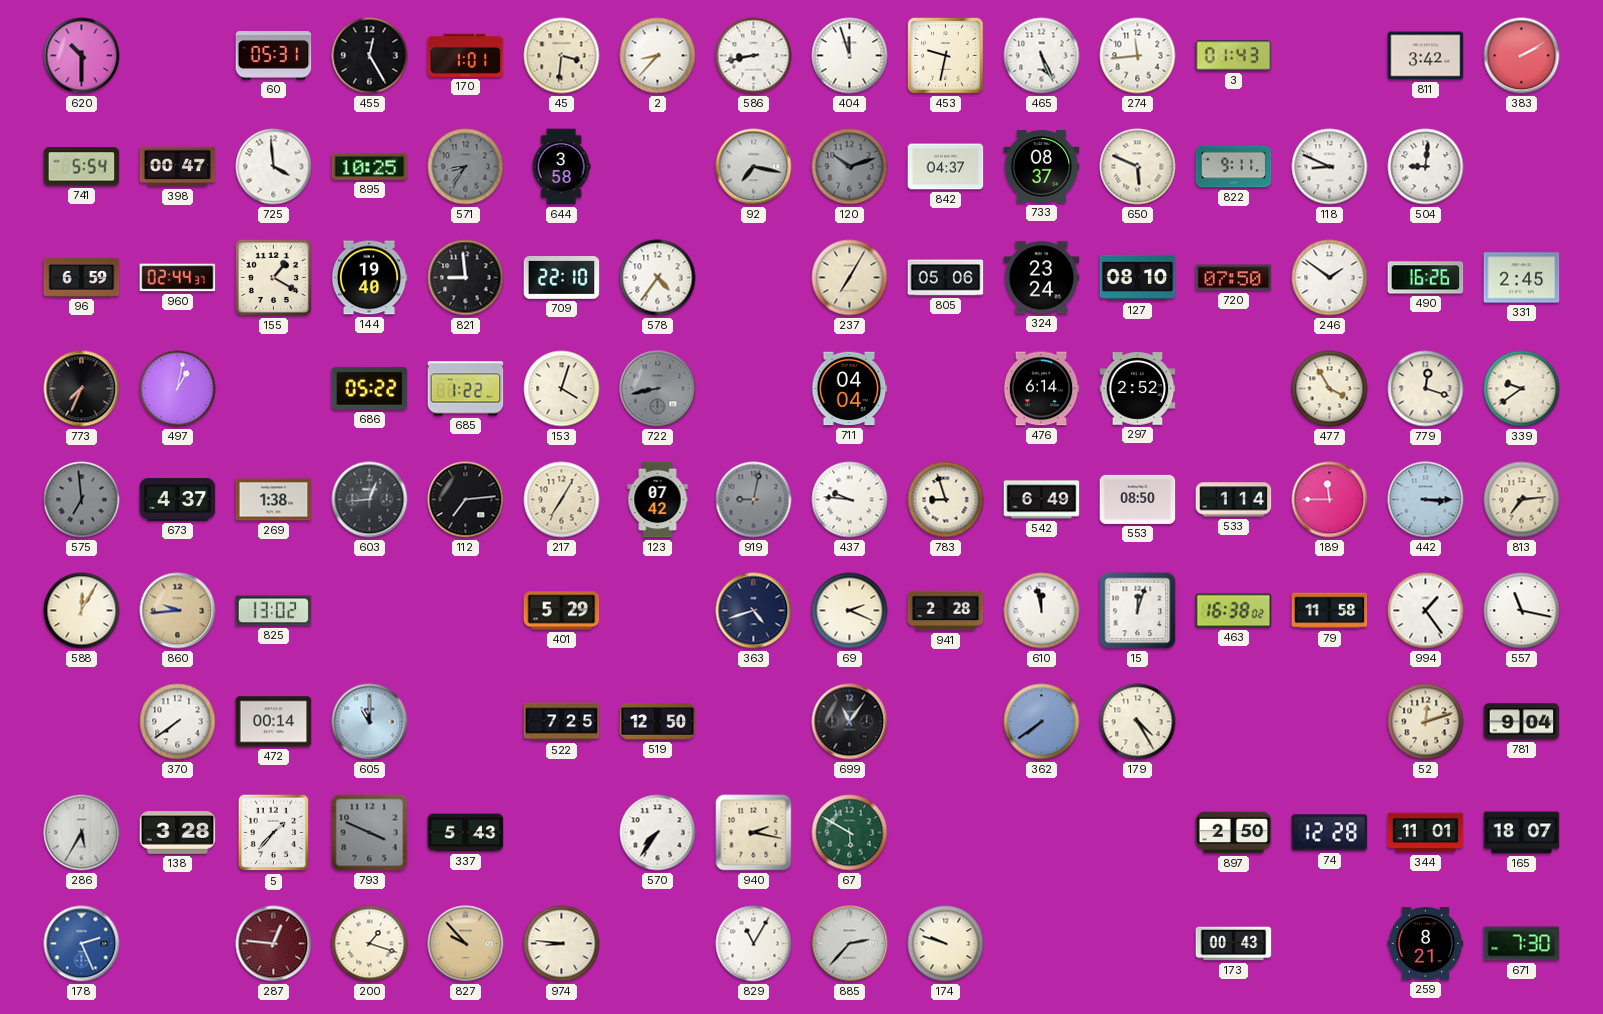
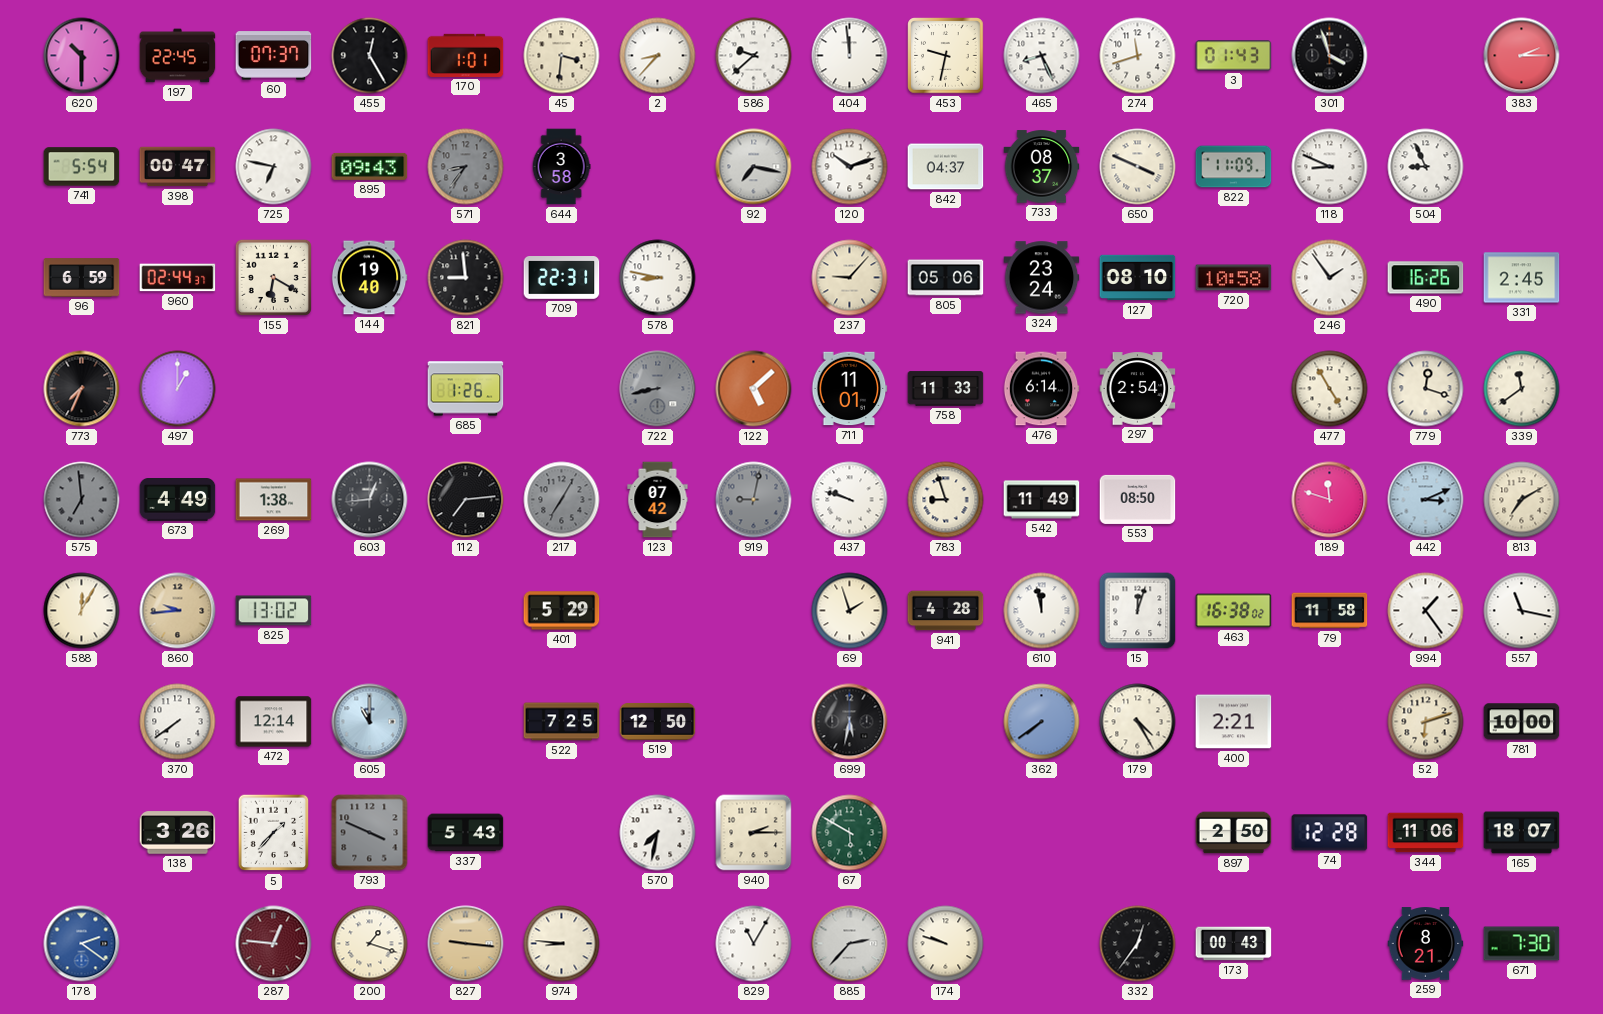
197: none -> 22:45
60: 05:31 -> 07:37
586: 8:43 -> 9:38
404: 11:57 -> 11:59
465: 5:26 -> 8:26
274: 11:44 -> 11:42
301: none -> 3:57
811: 3:42 -> none
383: 2:10 -> 2:15
725: 3:59 -> 6:47
895: 10:25 -> 09:43
120 dial: grey -> white
650: 5:49 -> 3:49
822: 9:11 -> 11:09
504: 9:01 -> 8:56
155: 1:20 -> 6:20
709: 22:10 -> 22:31
578: 4:36 -> 8:47
237: 7:05 -> 9:07
720: 07:50 -> 10:58
246: 1:51 -> 1:54
497: 1:02 -> 1:00
686: 05:22 -> none
685: 1:22 -> 1:26
153: 4:03 -> none
122: none -> 5:08
711: 04:04 -> 11:01
758: none -> 11:33
297: 2:52 -> 2:54
477: 3:55 -> 4:55
339: 9:39 -> 11:39
673: 4:37 -> 4:49
217 dial: cream -> grey
437: 9:46 -> 9:48
542: 6:49 -> 11:49
533: 1:14 -> none
189: 11:45 -> 11:48
442: 3:15 -> 3:11
813: 7:14 -> 7:10
363: 4:42 -> none
69: 2:19 -> 1:57
941: 2:28 -> 4:28
472: 00:14 -> 12:14
699: 11:06 -> 5:32
400: none -> 2:21
52: 12:12 -> 6:12
781: 9:04 -> 10:00
286: 5:35 -> none
138: 3:28 -> 3:26
570: 7:36 -> 7:32
940: 2:17 -> 2:15
344: 11:01 -> 11:06
178: 2:26 -> 2:21
827: 9:53 -> 9:16
332: none -> 12:36
